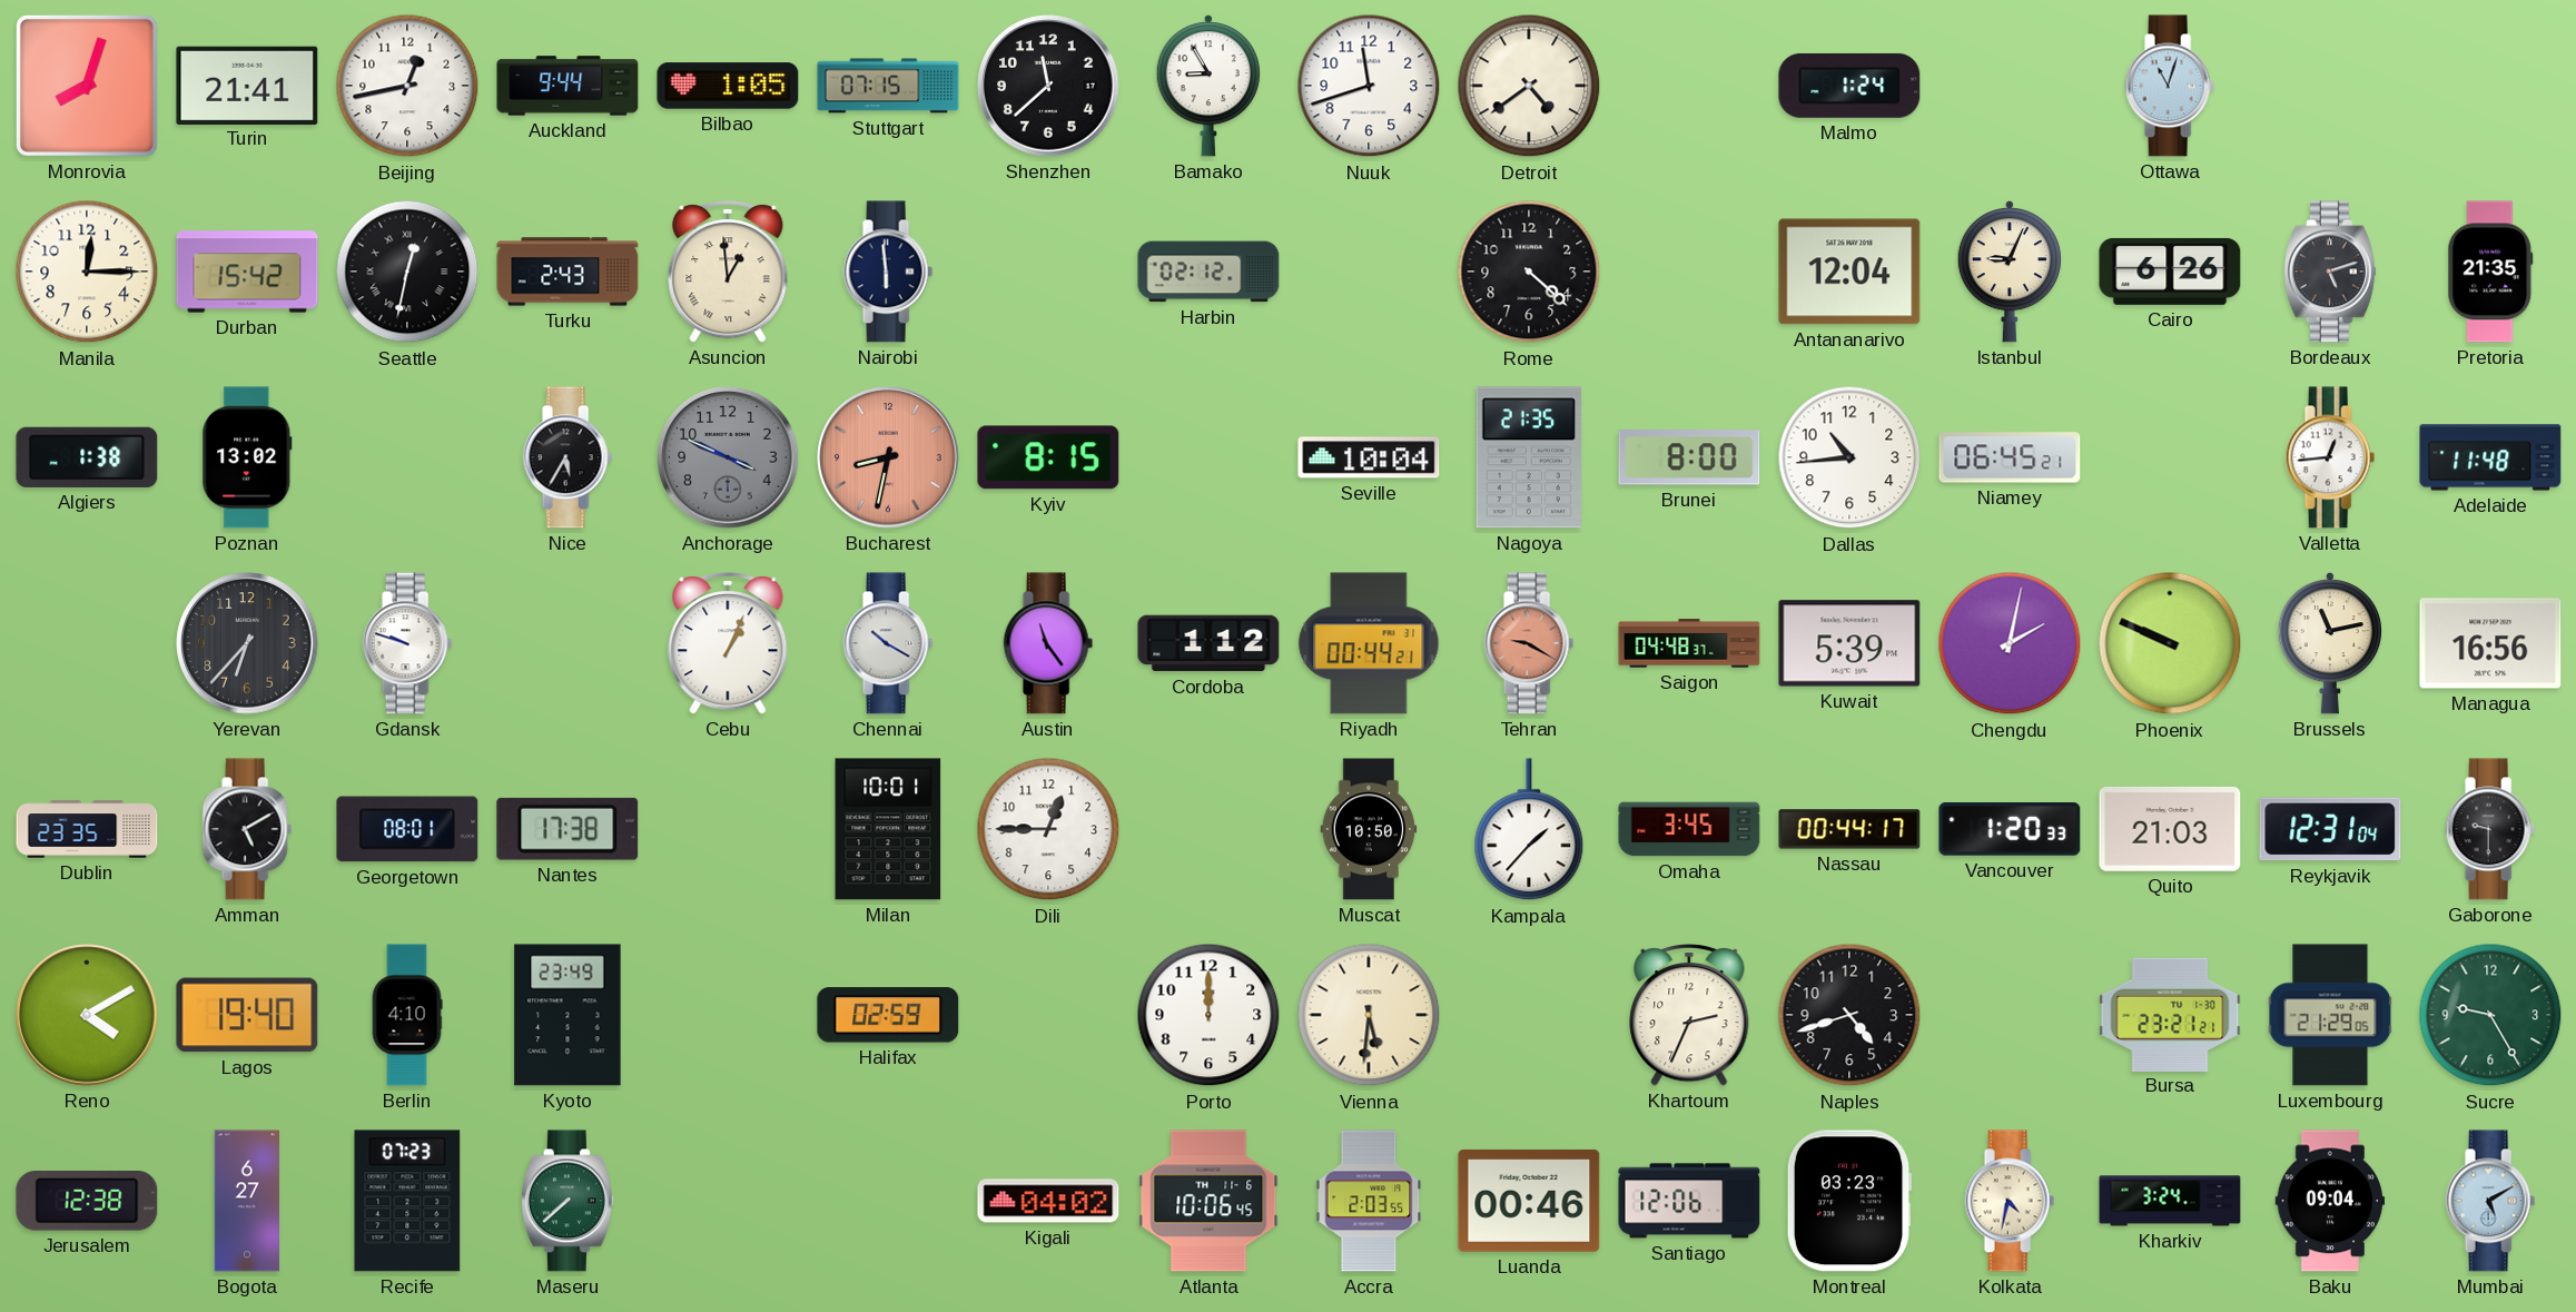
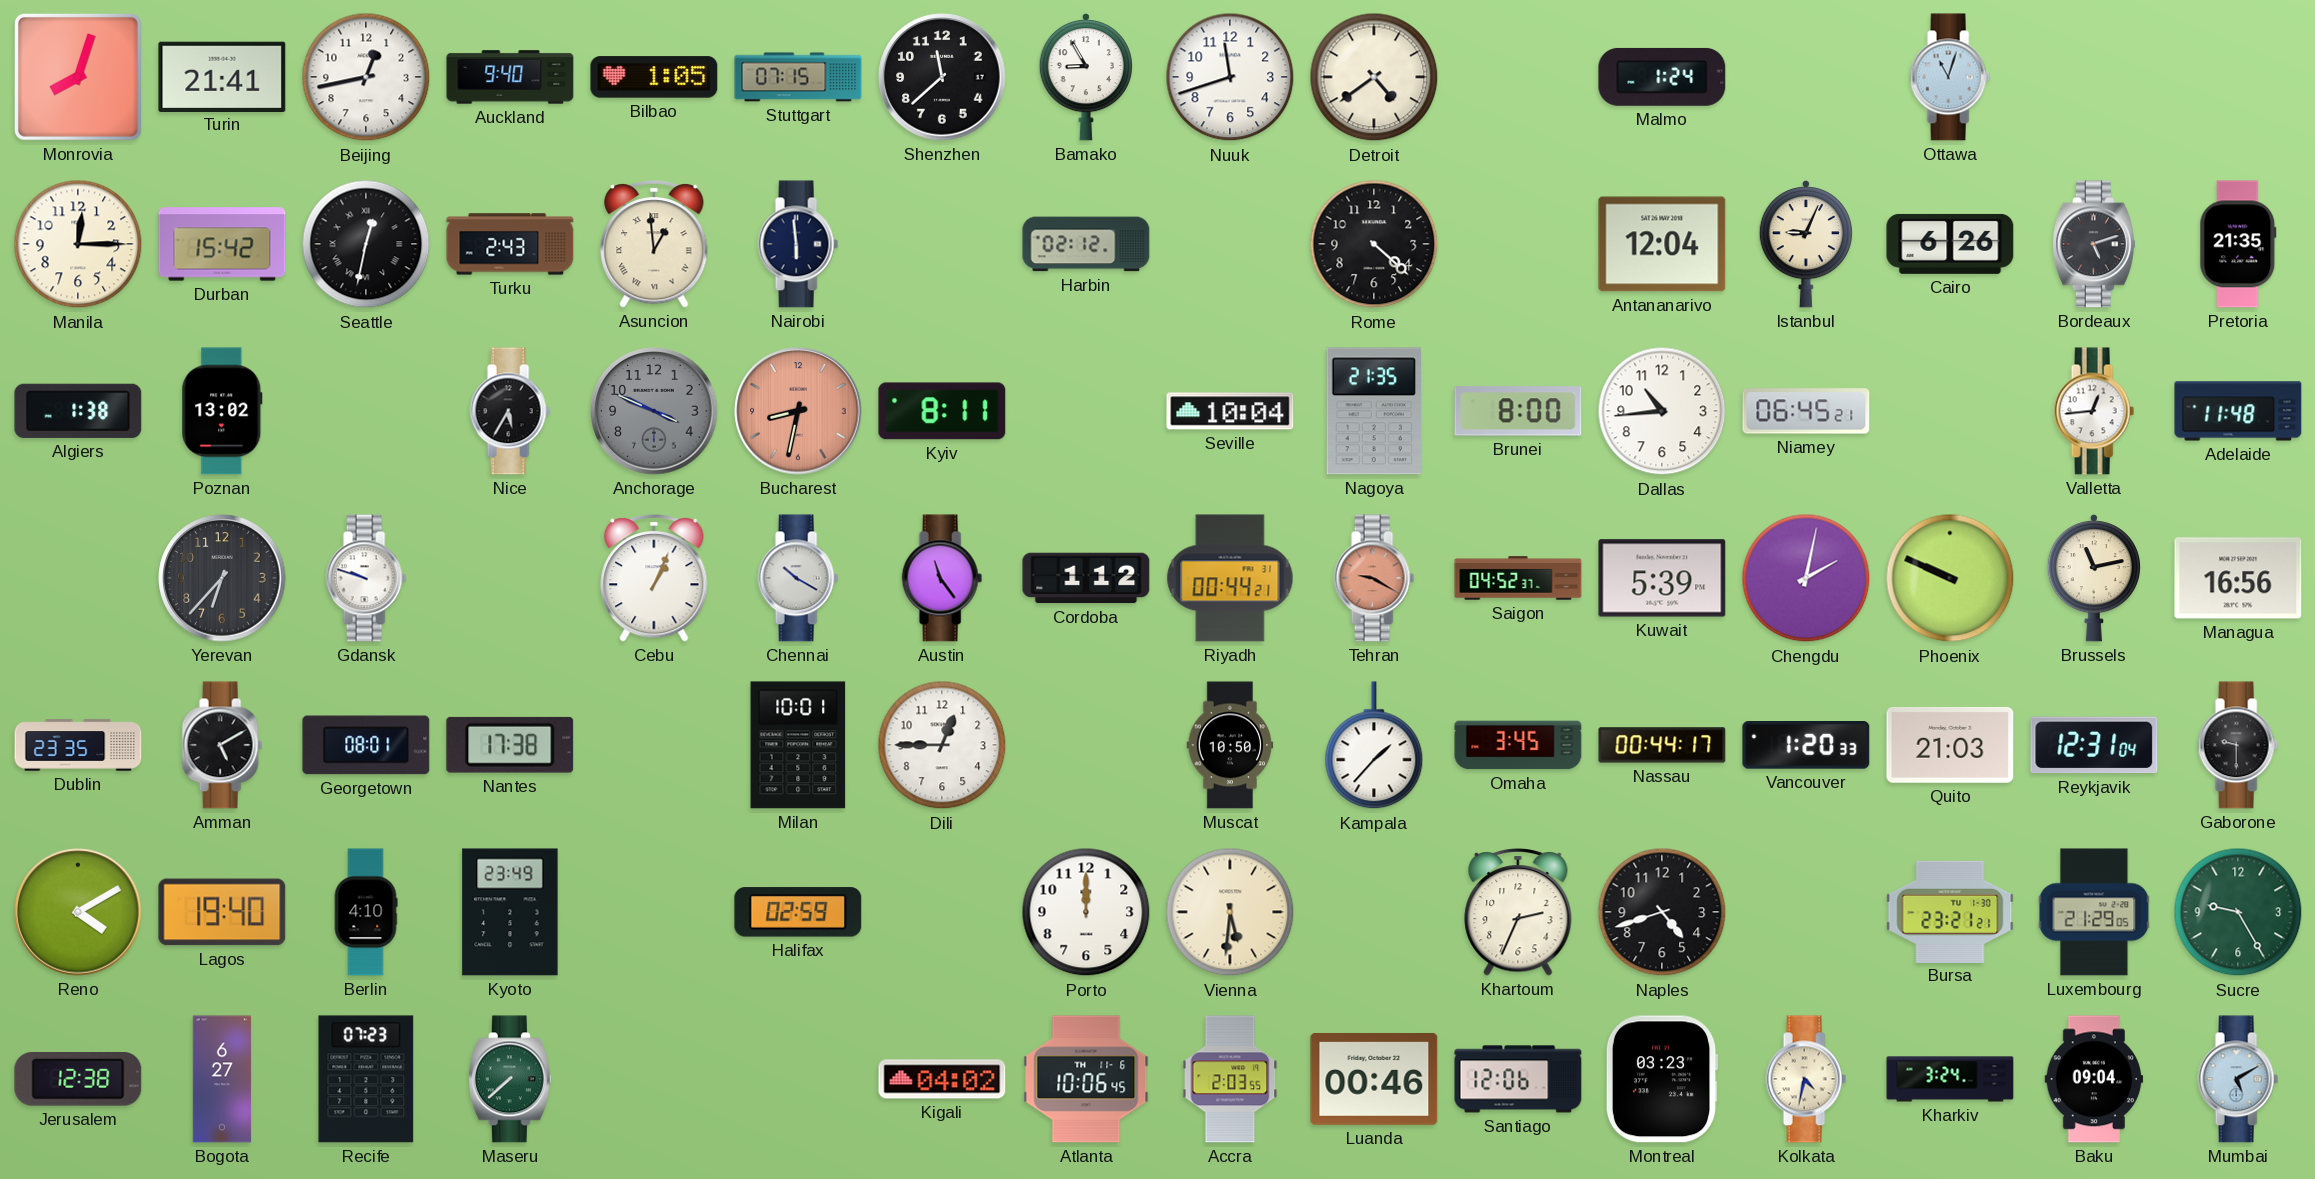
Auckland: 9:44 -> 9:40
Kyiv: 8:15 -> 8:11
Saigon: 04:48 -> 04:52
